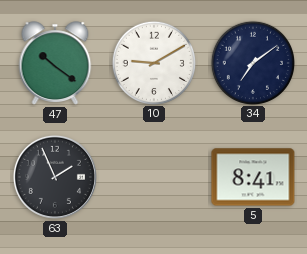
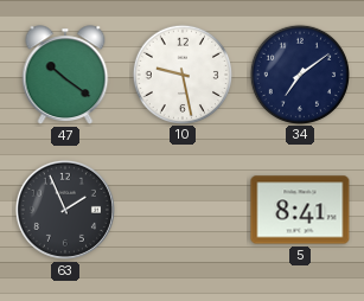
10: 9:10 -> 9:28
